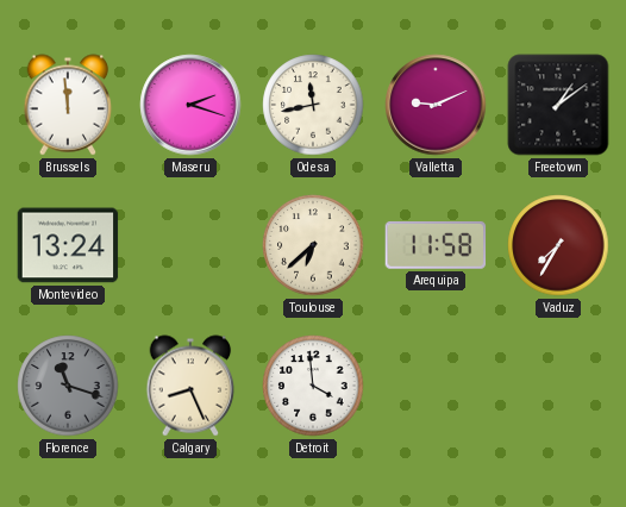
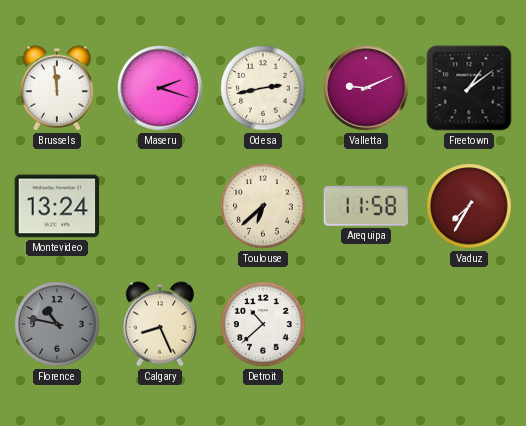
Odesa: 11:43 -> 2:43
Florence: 11:18 -> 10:47
Detroit: 3:59 -> 10:38
